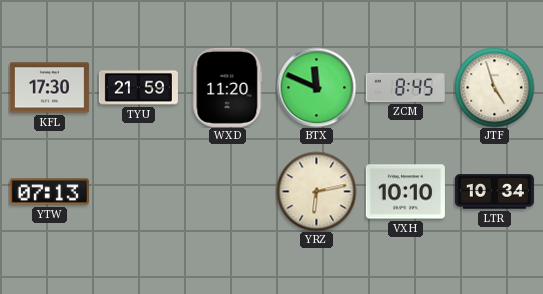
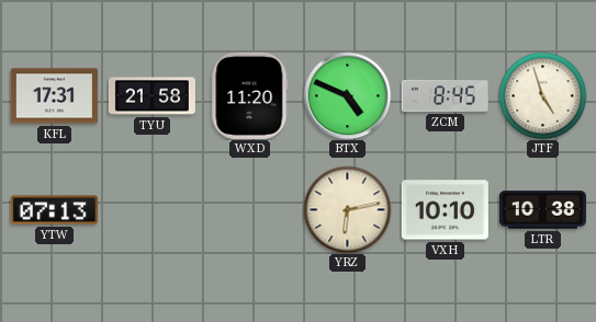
KFL: 17:30 -> 17:31
TYU: 21:59 -> 21:58
BTX: 11:49 -> 4:49
LTR: 10:34 -> 10:38
